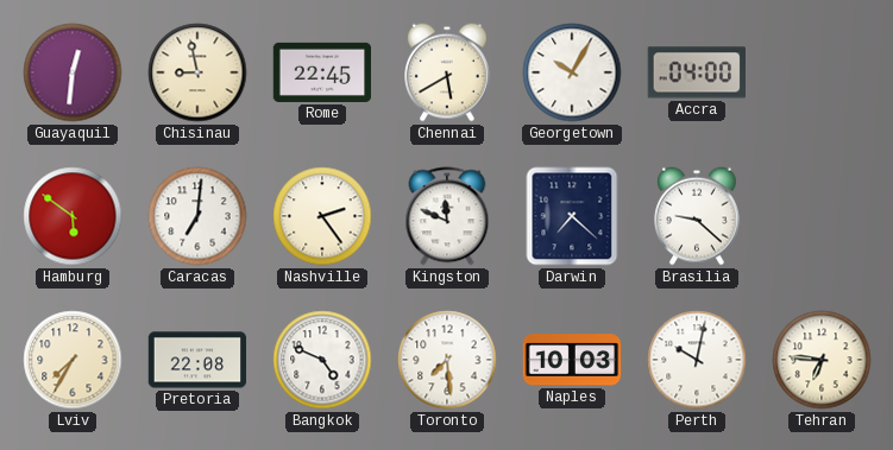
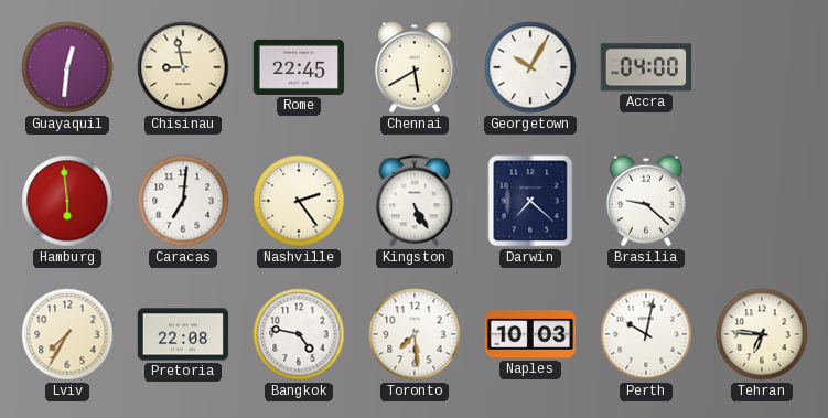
Hamburg: 5:51 -> 5:59
Kingston: 11:49 -> 5:25
Bangkok: 4:49 -> 4:47
